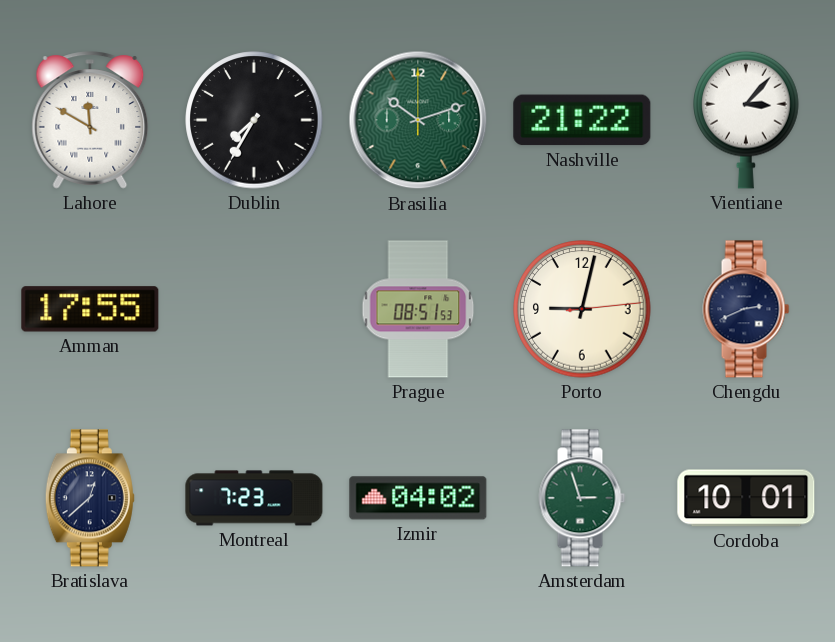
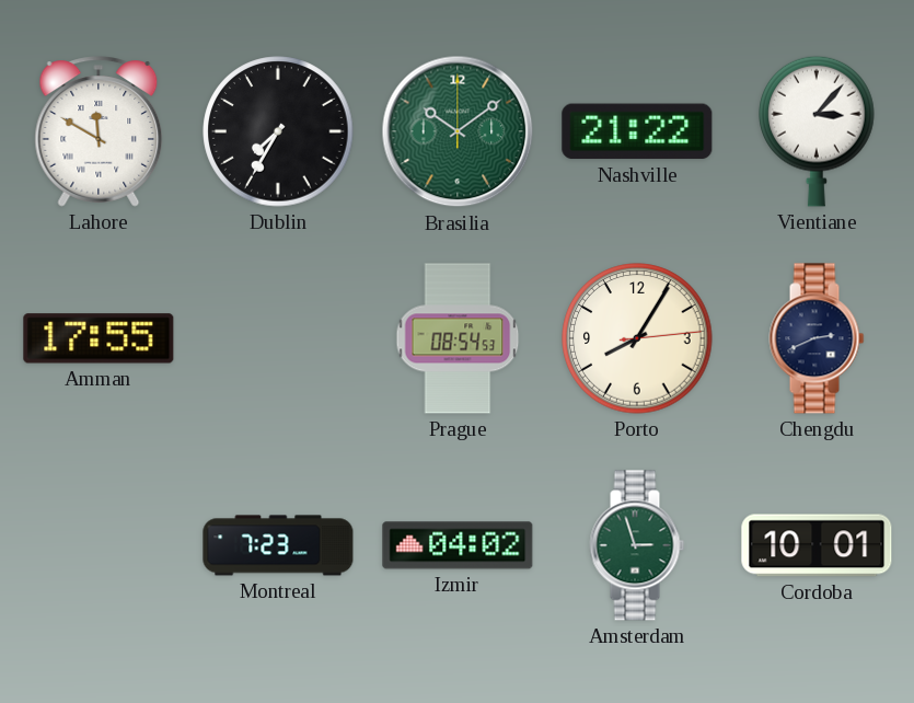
Brasilia: 10:12 -> 10:09
Prague: 08:51 -> 08:54
Porto: 9:02 -> 8:05
Bratislava: 12:38 -> none
